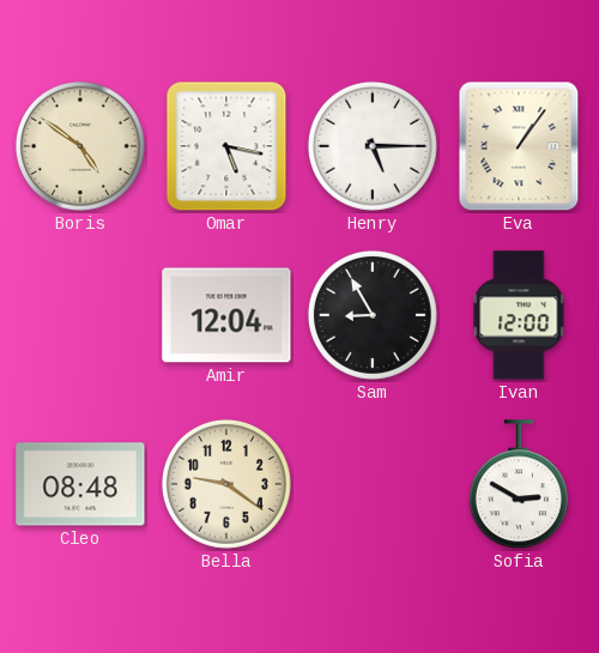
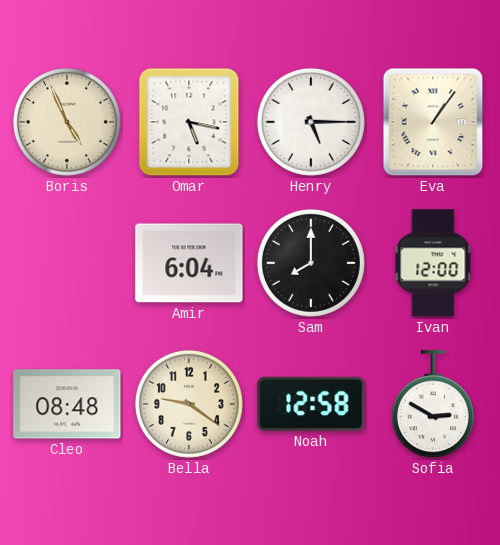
Boris: 4:51 -> 4:56
Amir: 12:04 -> 6:04
Sam: 8:55 -> 8:00
Noah: none -> 12:58
